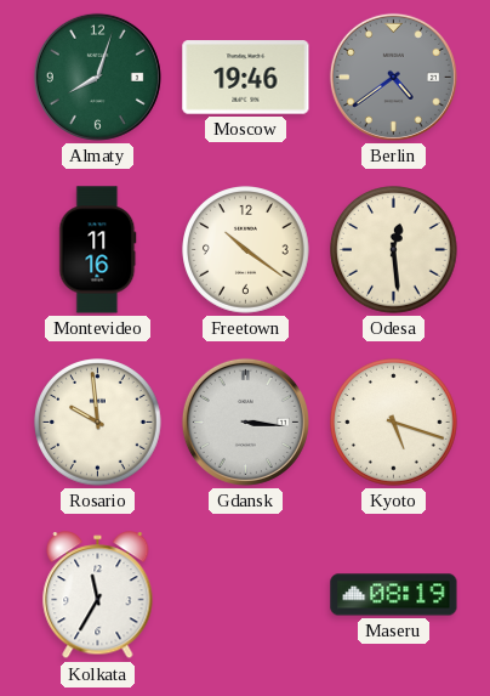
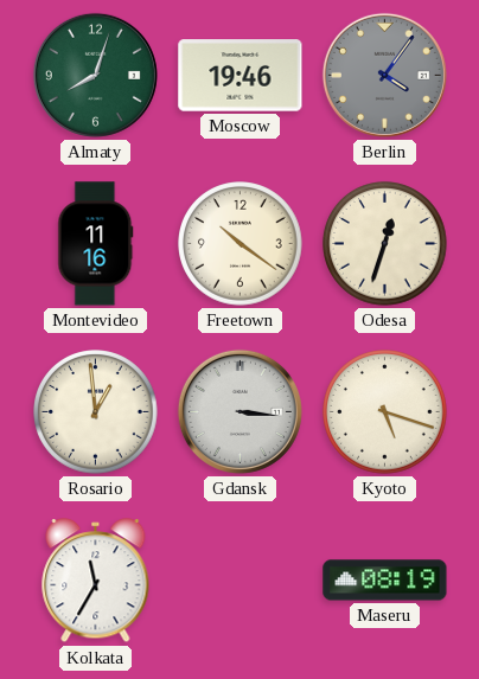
Berlin: 4:39 -> 4:06
Odesa: 12:29 -> 12:33
Rosario: 9:59 -> 12:59
